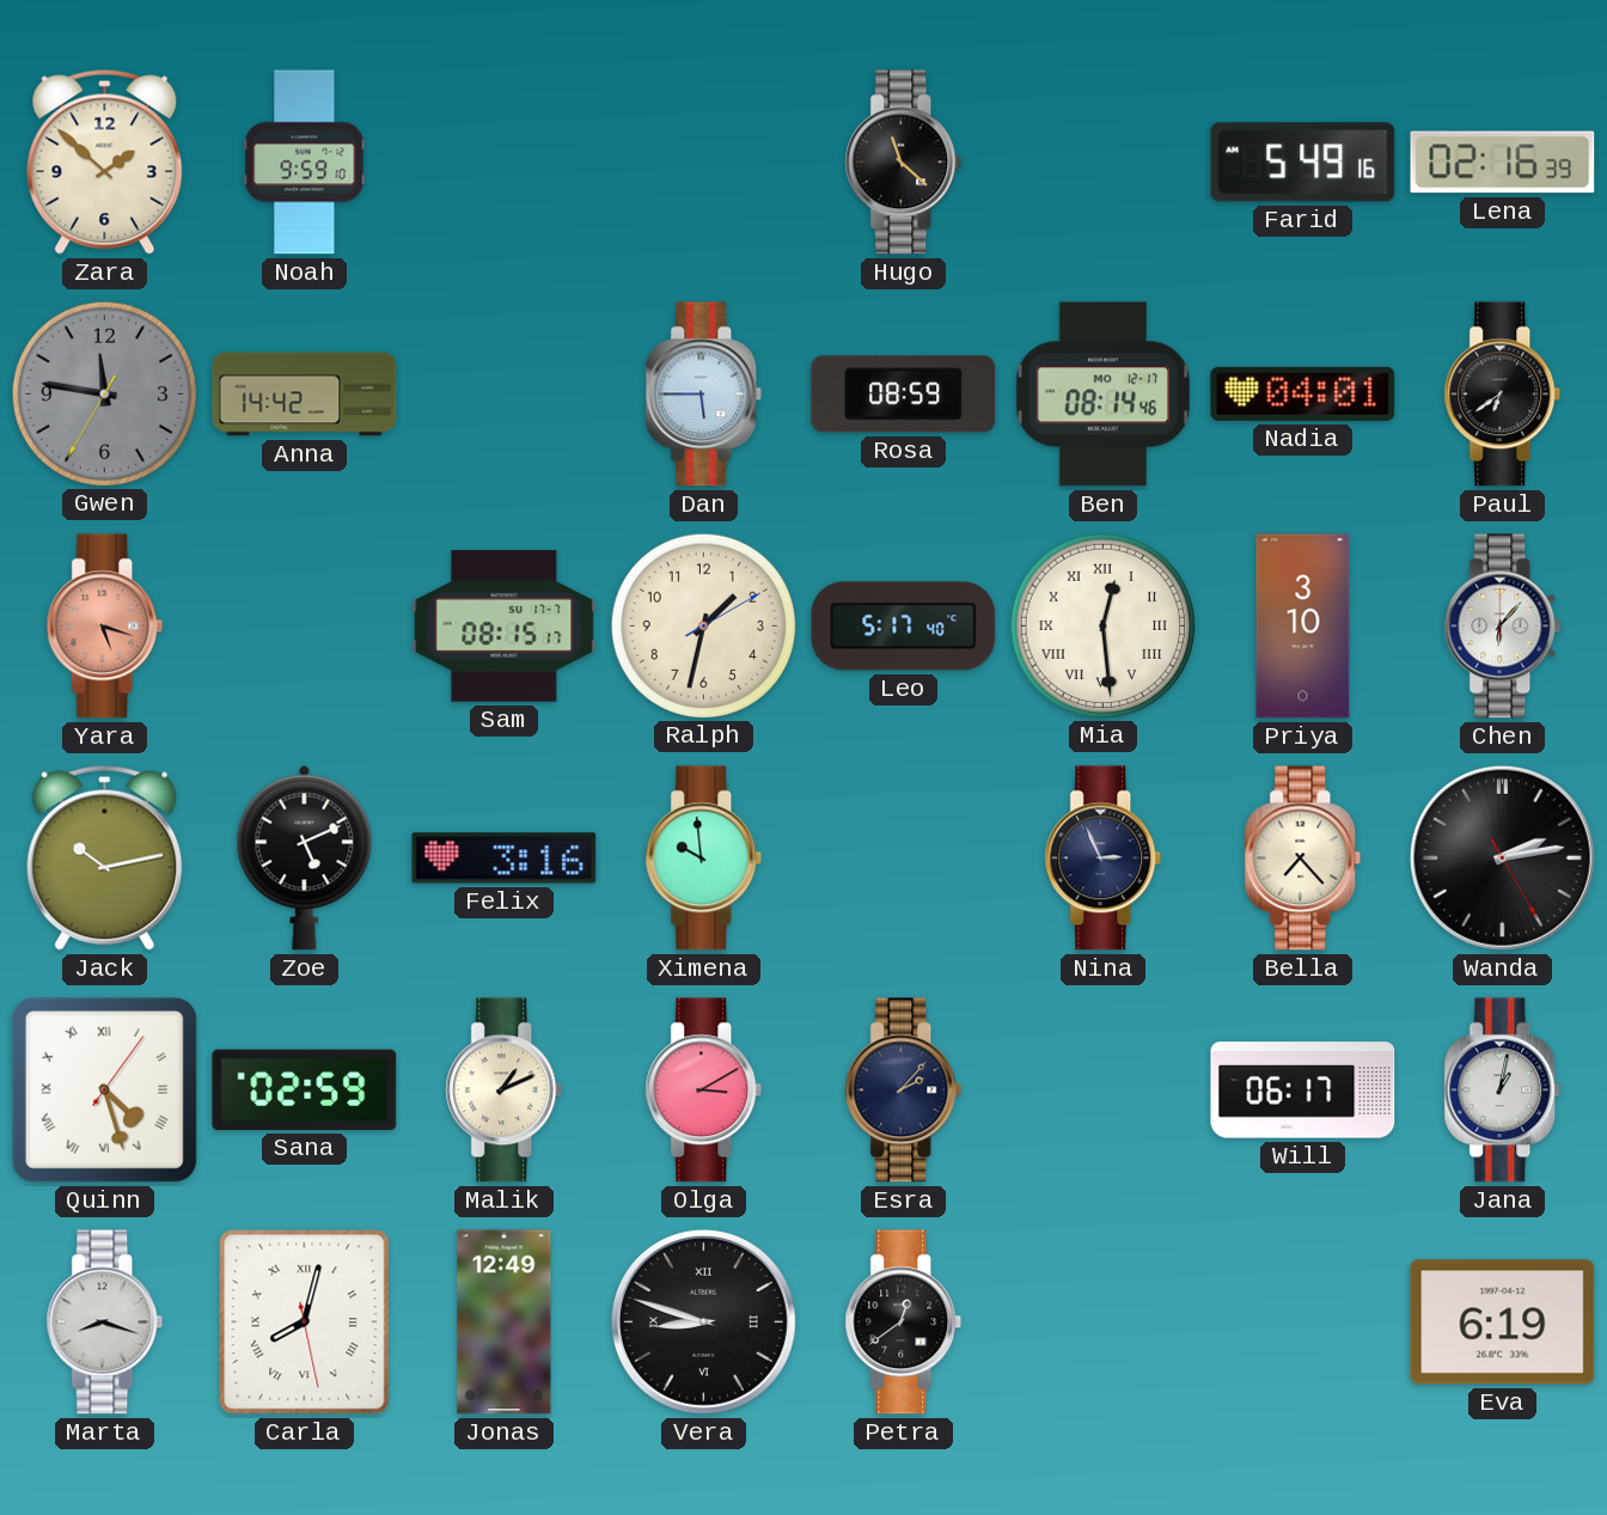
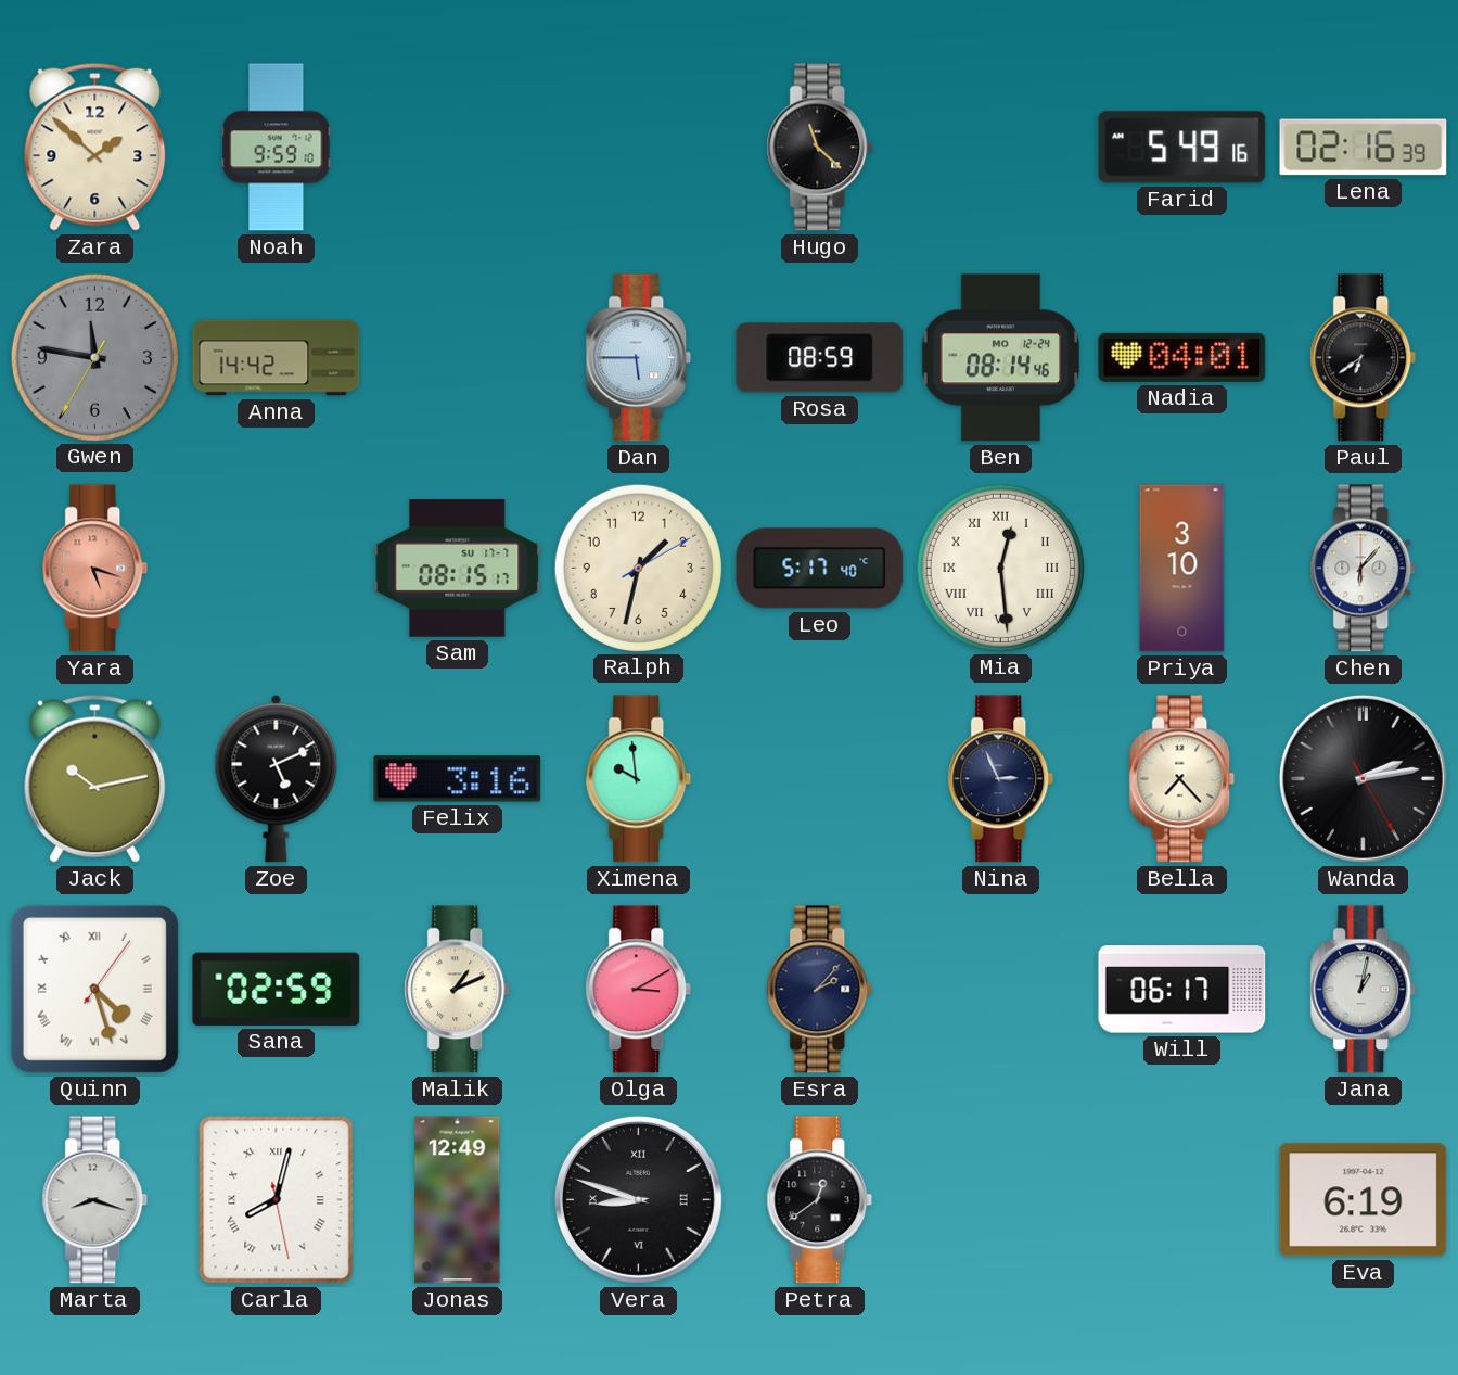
Ben date: MO 12-17 -> MO 12-24
